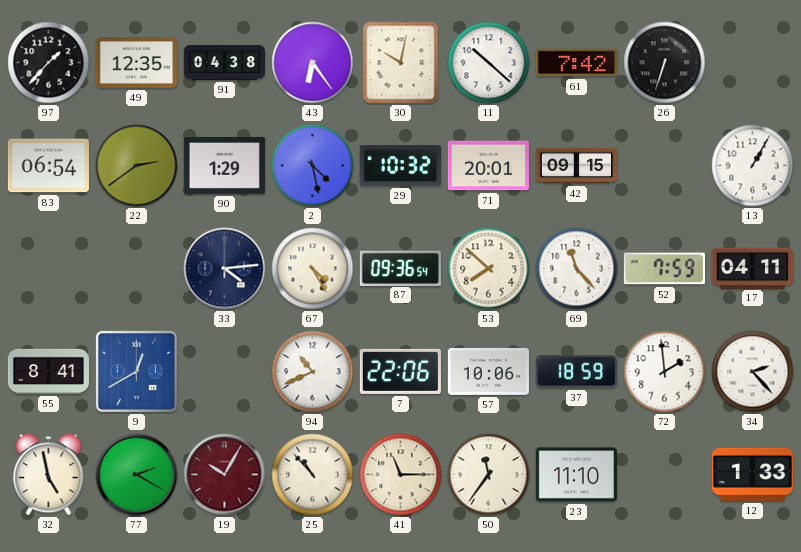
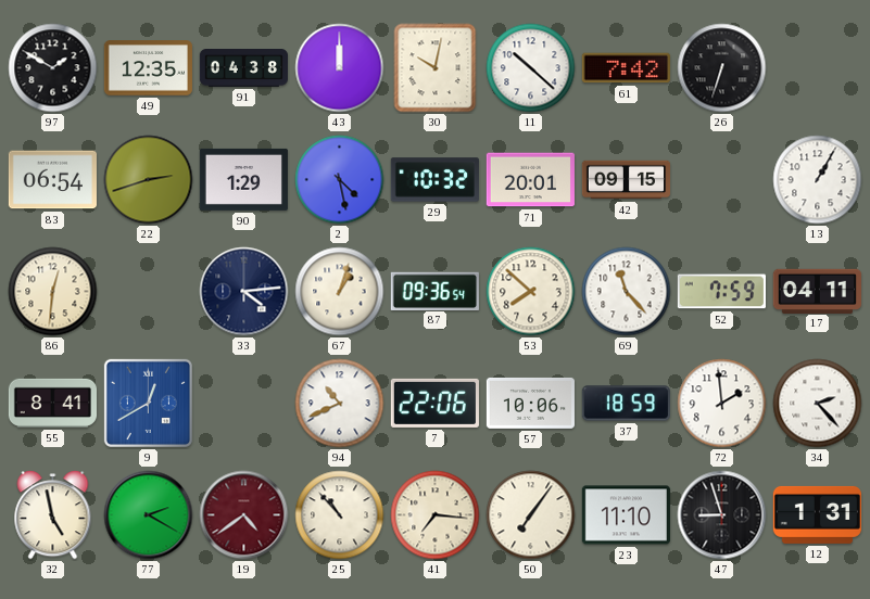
97: 1:37 -> 1:50
43: 6:24 -> 12:00
22: 2:39 -> 2:42
86: none -> 12:31
67: 4:25 -> 1:03
19: 10:05 -> 4:39
41: 11:15 -> 7:16
50: 11:36 -> 7:06
47: none -> 8:57
12: 1:33 -> 1:31
